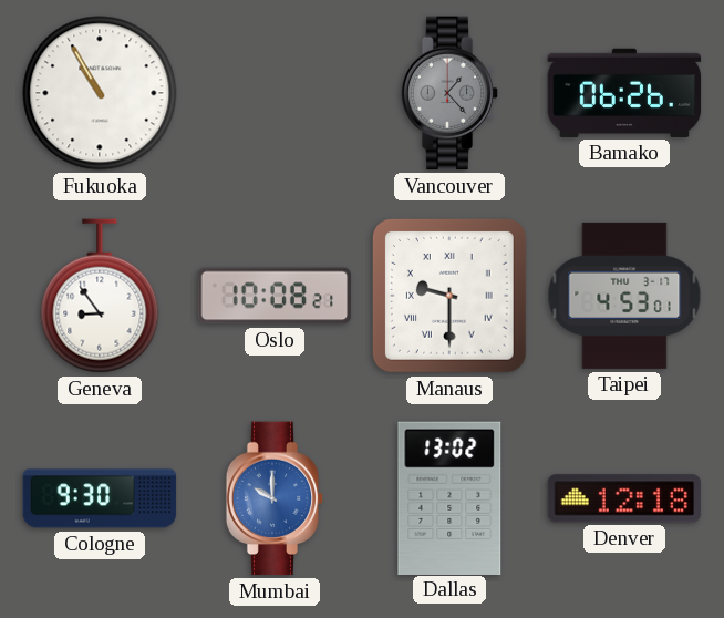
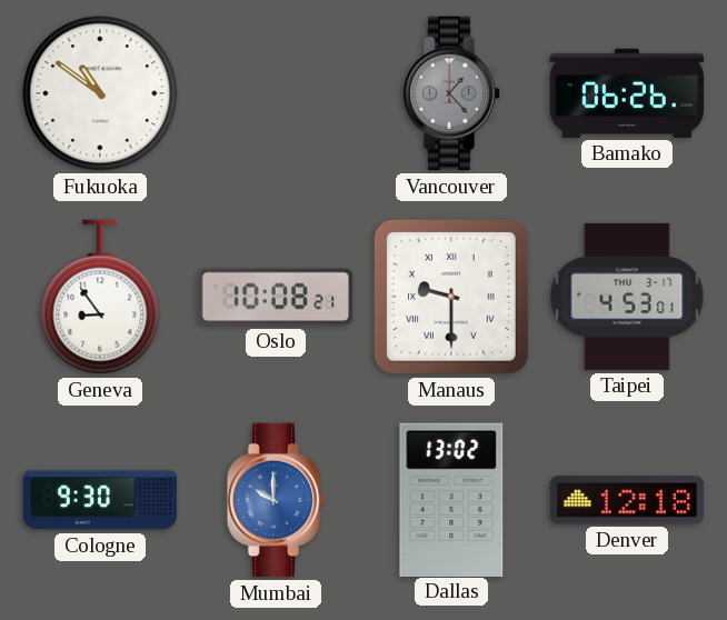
Fukuoka: 10:55 -> 10:51
